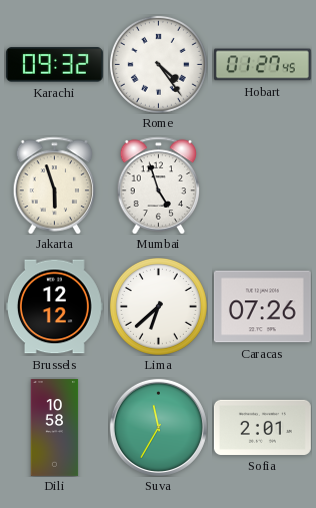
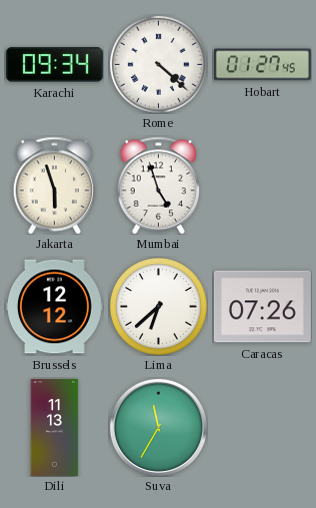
Karachi: 09:32 -> 09:34
Rome: 4:24 -> 4:22
Dili: 10:58 -> 11:13
Sofia: 2:01 -> none
